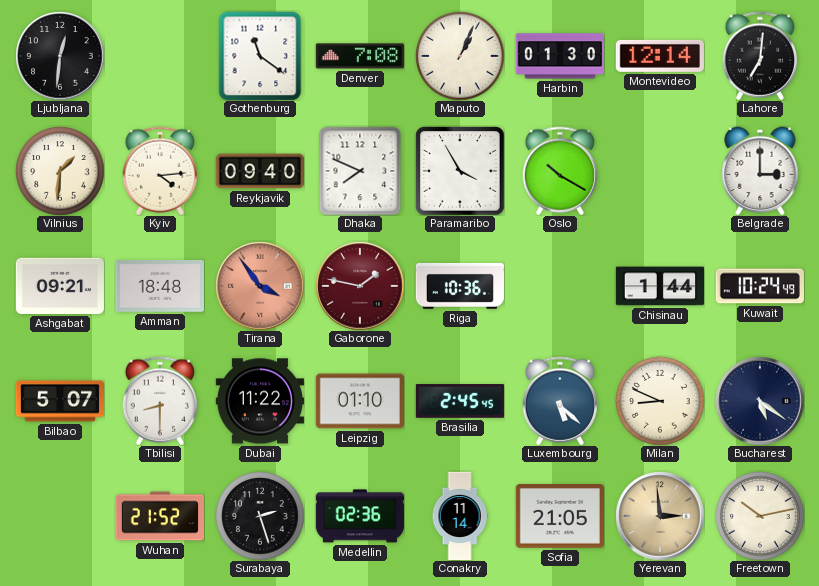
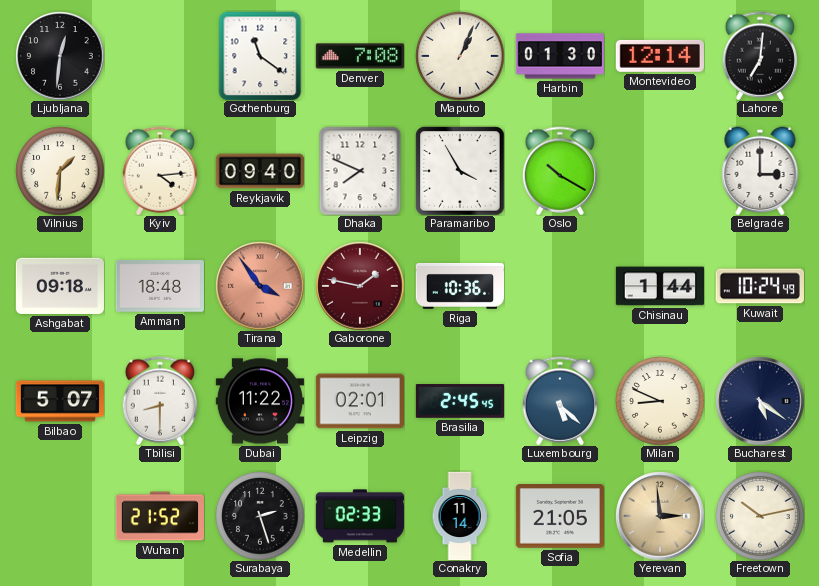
Ashgabat: 09:21 -> 09:18
Leipzig: 01:10 -> 02:01
Medellin: 02:36 -> 02:33
